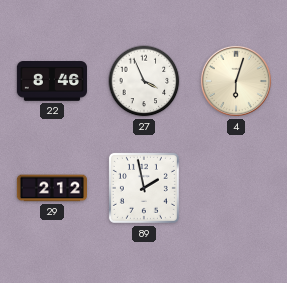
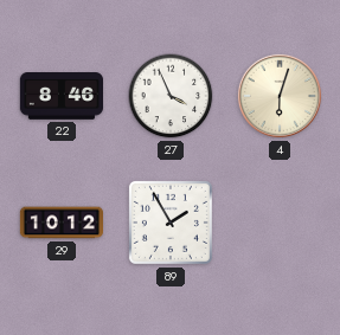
29: 2:12 -> 10:12
89: 1:58 -> 1:55
